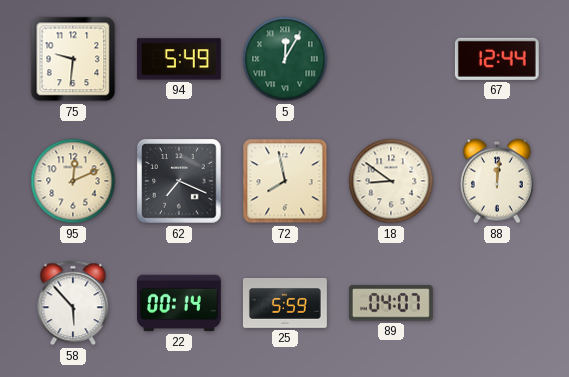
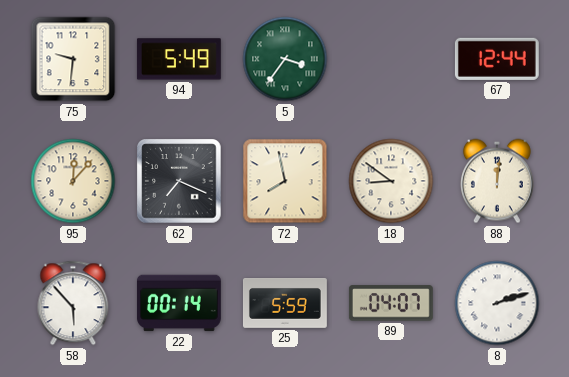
5: 12:05 -> 3:36
95: 12:11 -> 12:07
8: none -> 2:12
